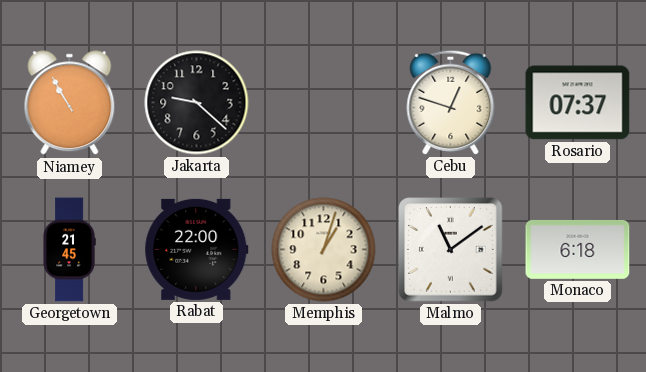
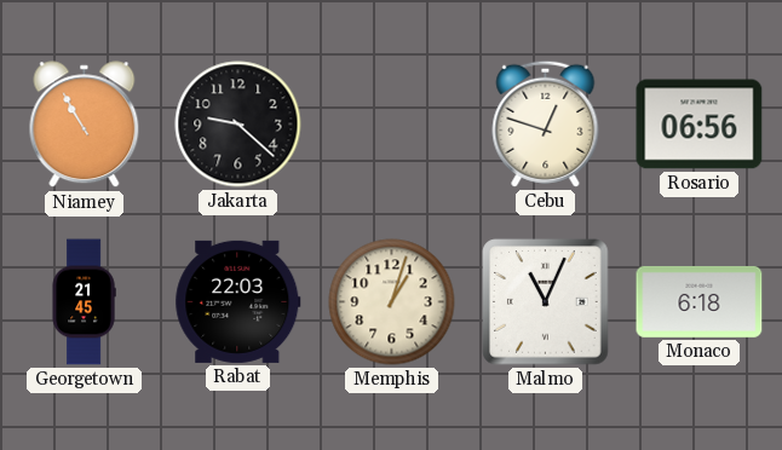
Rosario: 07:37 -> 06:56
Rabat: 22:00 -> 22:03
Malmo: 11:09 -> 11:04
